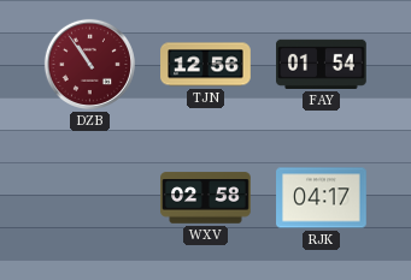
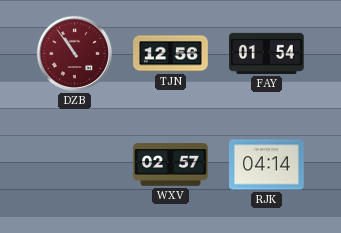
WXV: 02:58 -> 02:57
RJK: 04:17 -> 04:14
